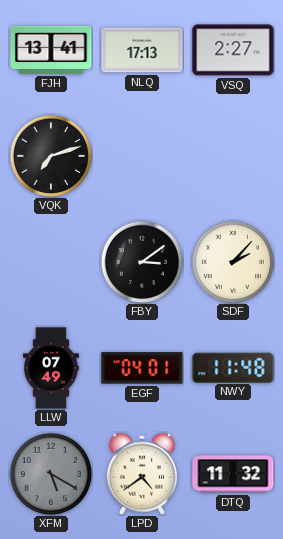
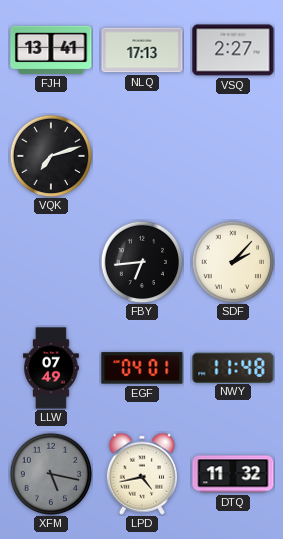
FBY: 3:09 -> 6:44
XFM: 5:20 -> 5:17
LPD: 4:39 -> 4:43
